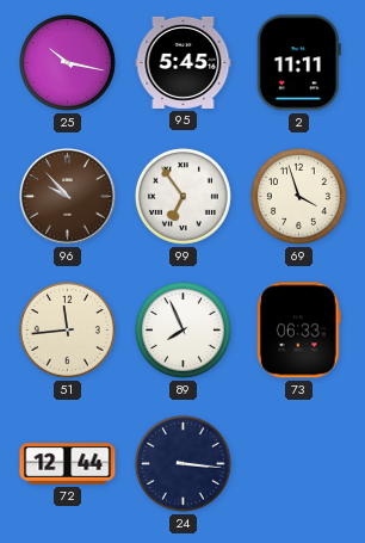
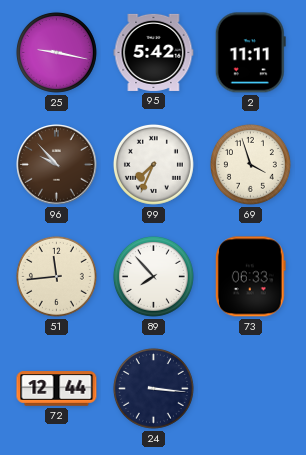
25: 10:17 -> 9:17
95: 5:45 -> 5:42
99: 6:54 -> 7:34
89: 7:56 -> 7:53
